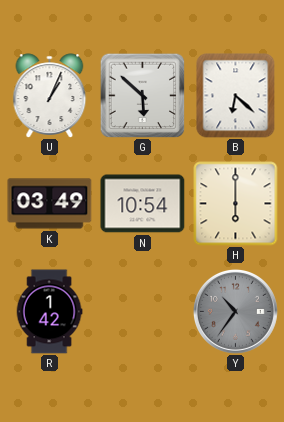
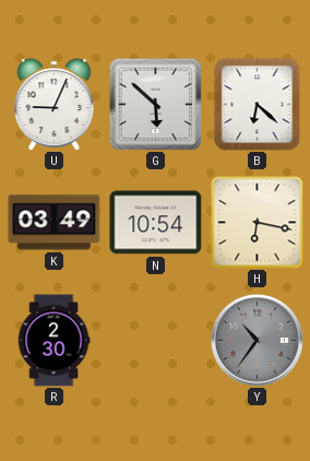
U: 1:04 -> 9:04
H: 6:00 -> 6:17
R: 1:42 -> 2:30
